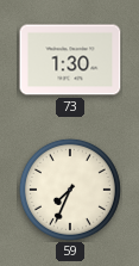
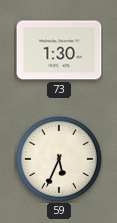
59: 7:34 -> 5:34
